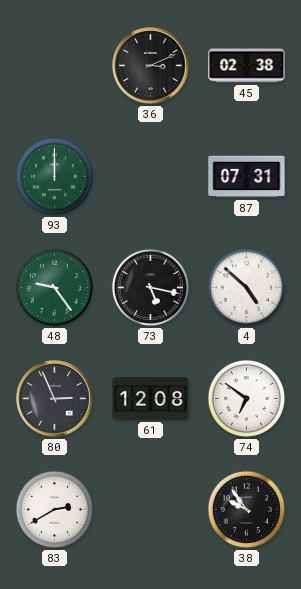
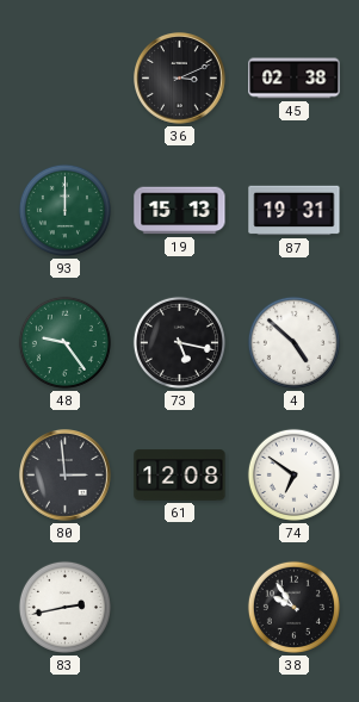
19: none -> 15:13
87: 07:31 -> 19:31
80: 2:56 -> 2:59
83: 2:40 -> 2:43
